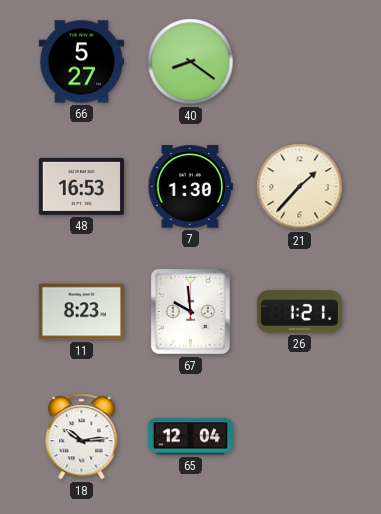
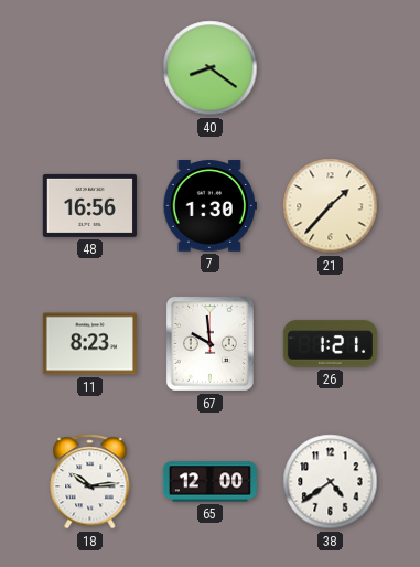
66: 5:27 -> none
48: 16:53 -> 16:56
65: 12:04 -> 12:00
38: none -> 4:39
